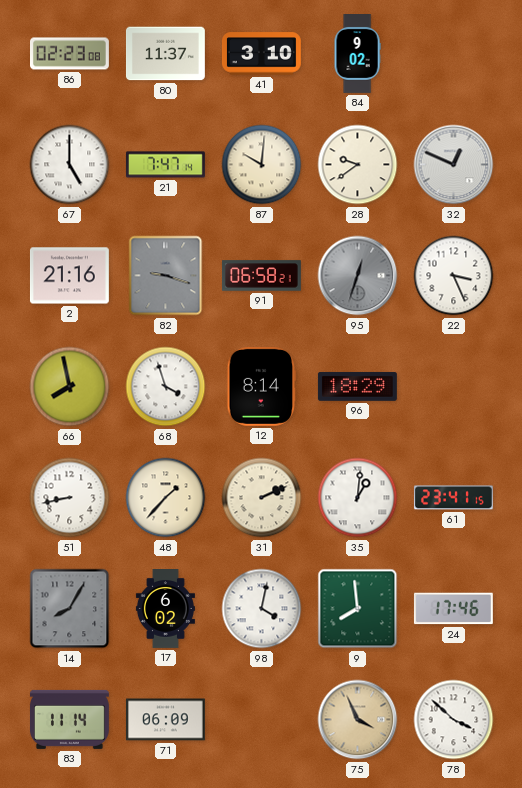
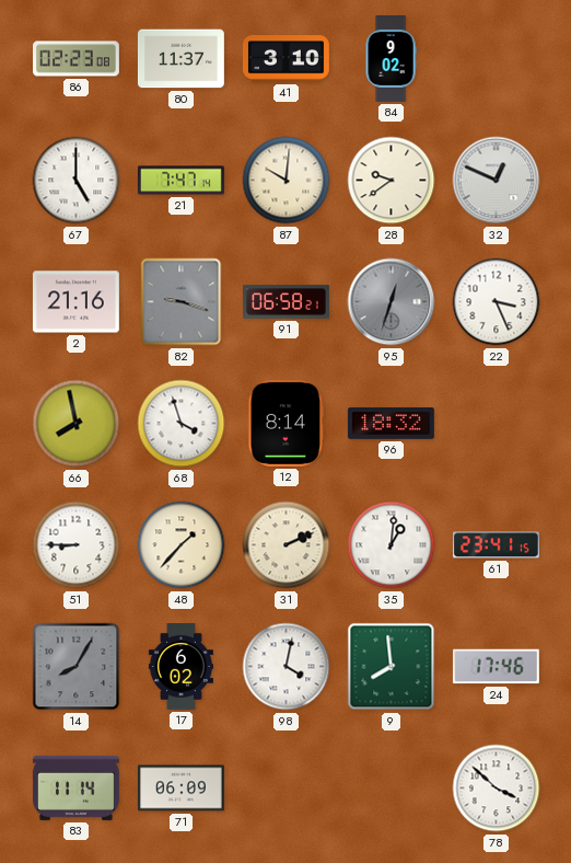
96: 18:29 -> 18:32
51: 8:43 -> 8:45
75: 3:56 -> none
